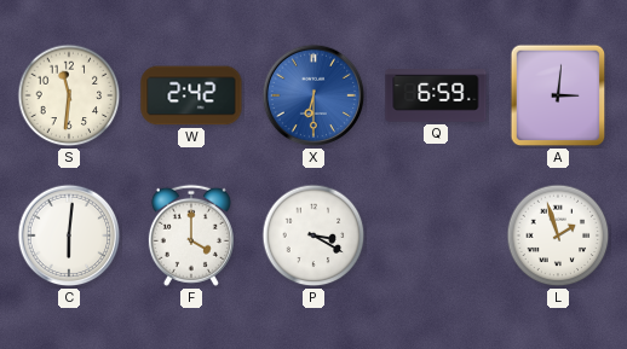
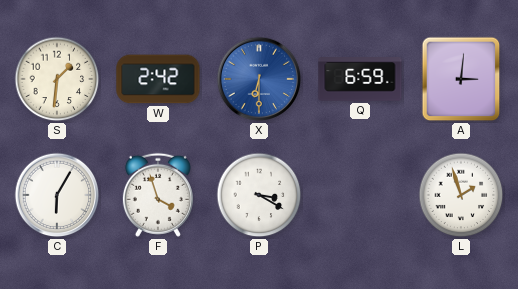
S: 11:31 -> 1:31
C: 6:01 -> 6:05
F: 4:00 -> 3:57
